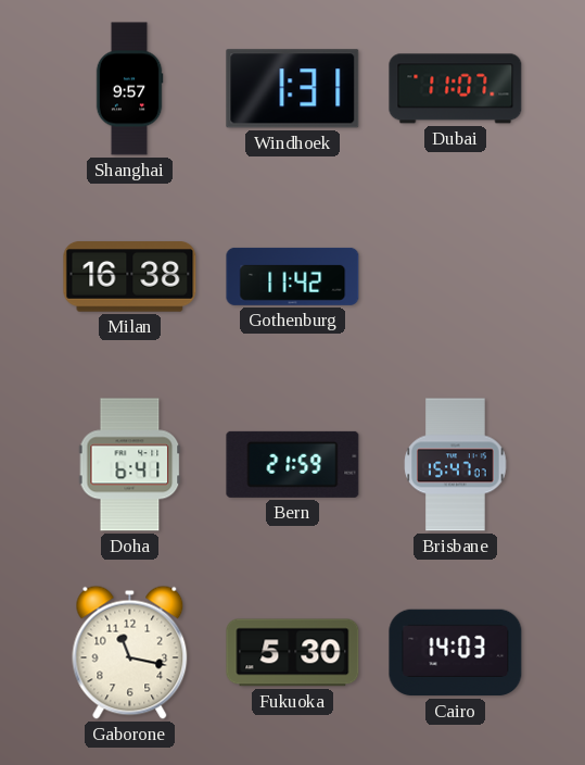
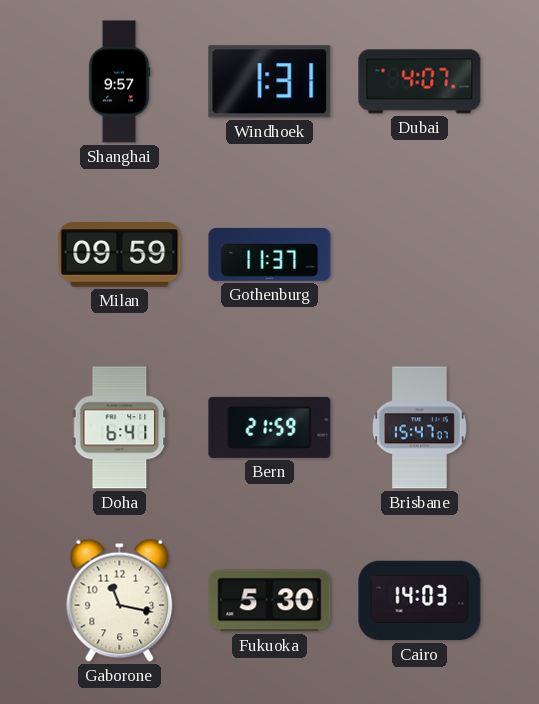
Dubai: 11:07 -> 4:07
Milan: 16:38 -> 09:59
Gothenburg: 11:42 -> 11:37
